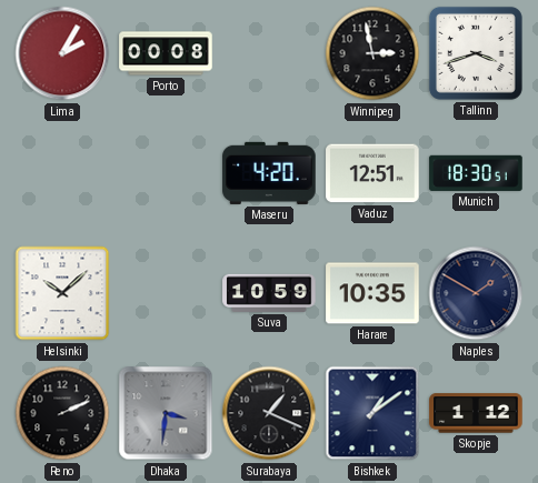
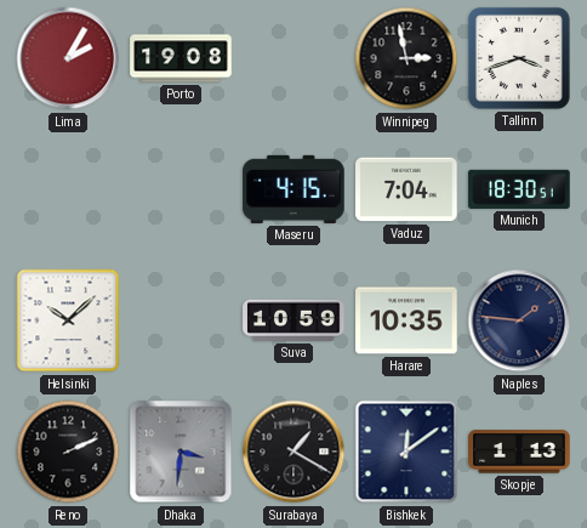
Porto: 00:08 -> 19:08
Maseru: 4:20 -> 4:15
Vaduz: 12:51 -> 7:04
Naples: 1:50 -> 1:46
Surabaya: 1:19 -> 1:20
Bishkek: 1:09 -> 12:09
Skopje: 1:12 -> 1:13
